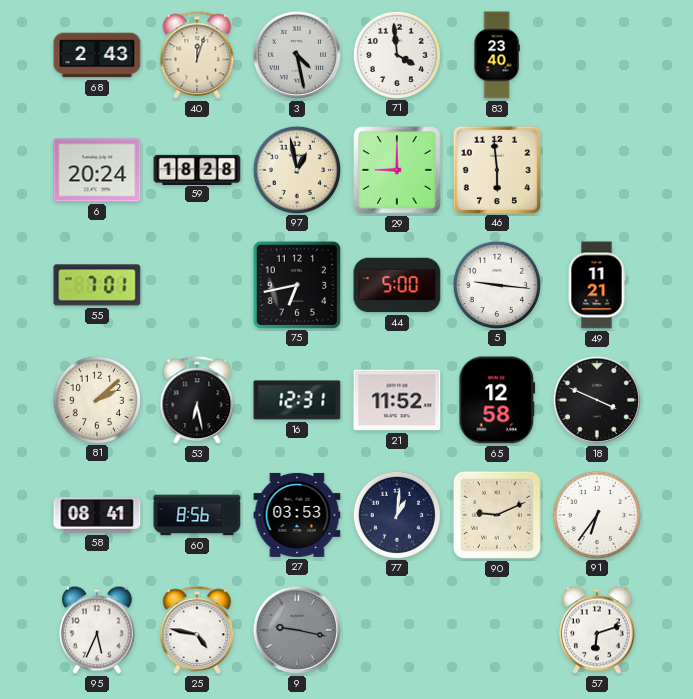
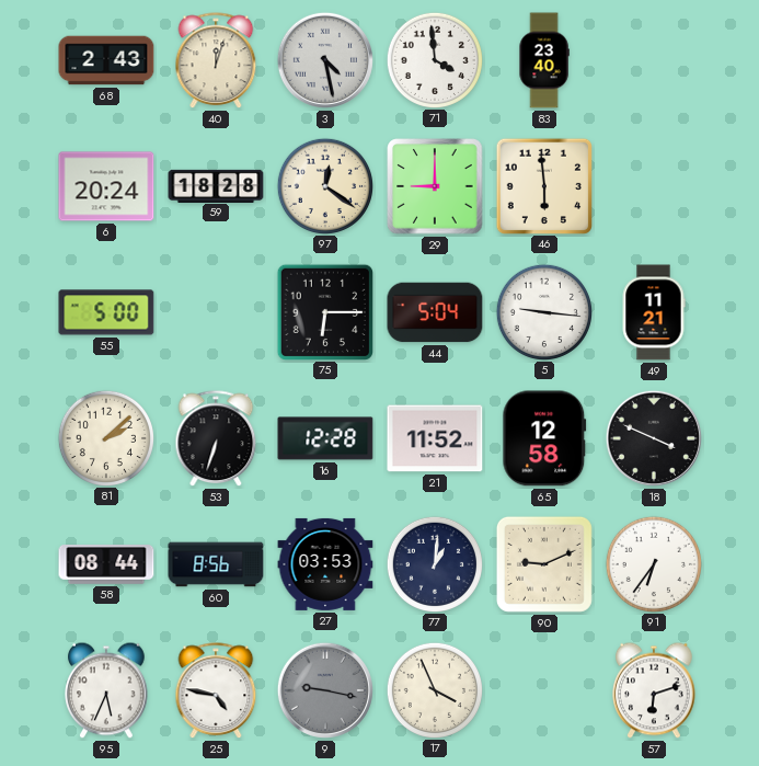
97: 12:58 -> 12:21
55: 7:01 -> 5:00
75: 6:43 -> 6:15
44: 5:00 -> 5:04
53: 6:28 -> 6:33
16: 12:31 -> 12:28
58: 08:41 -> 08:44
17: none -> 3:56
